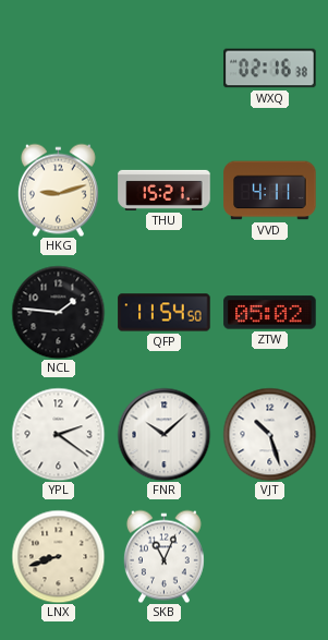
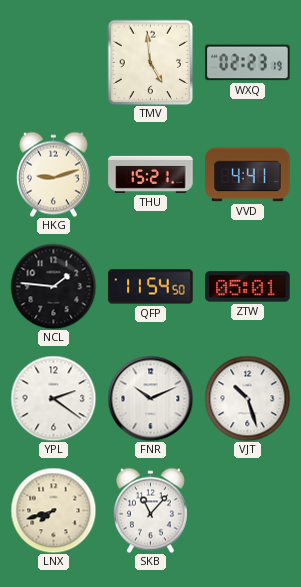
TMV: none -> 4:59
WXQ: 02:16 -> 02:23
VVD: 4:11 -> 4:41
ZTW: 05:02 -> 05:01
FNR: 10:08 -> 10:11
LNX: 8:42 -> 7:42
SKB: 11:04 -> 11:07
